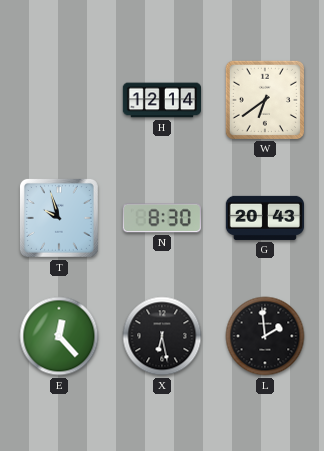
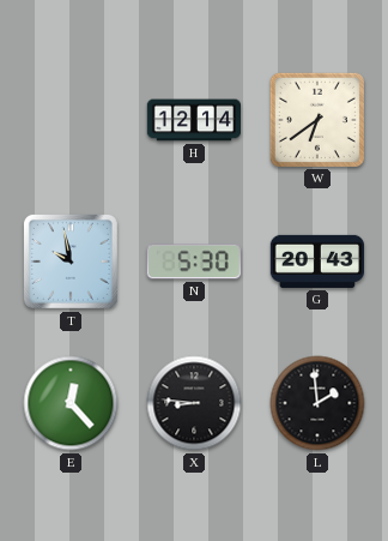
T: 9:57 -> 9:58
N: 8:30 -> 5:30
X: 6:28 -> 8:46
